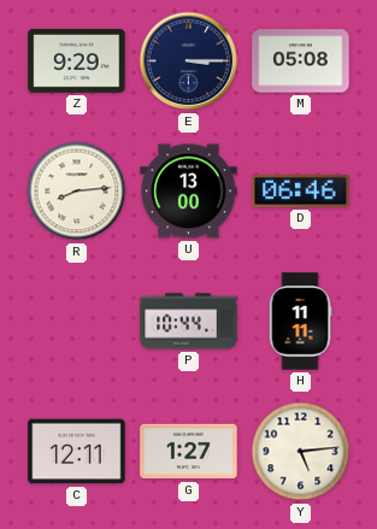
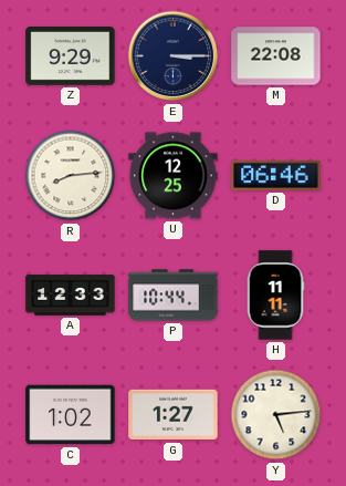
M: 05:08 -> 22:08
U: 13:00 -> 12:25
A: none -> 12:33
C: 12:11 -> 1:02
